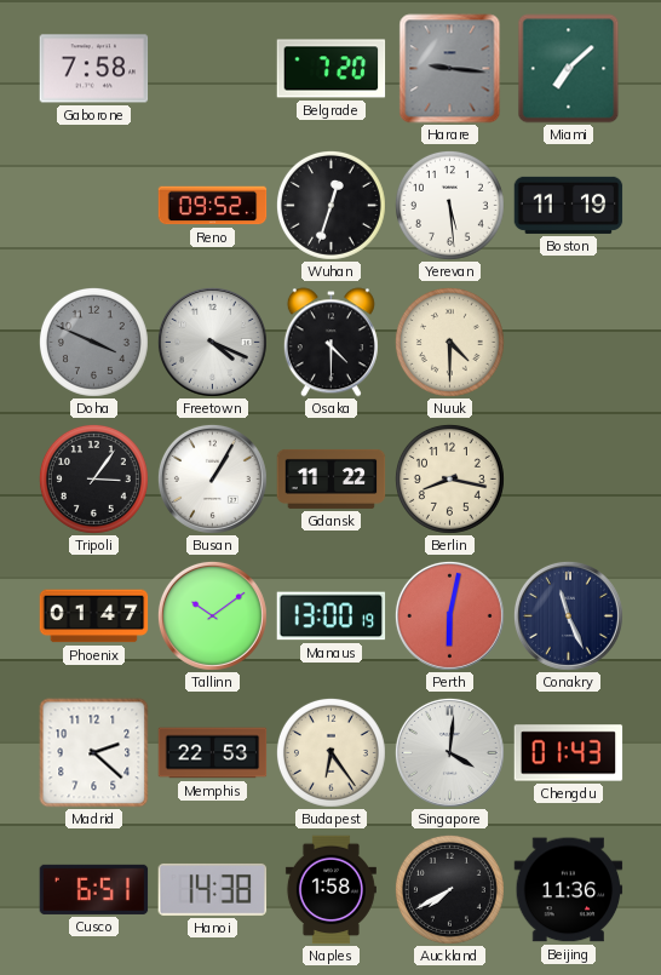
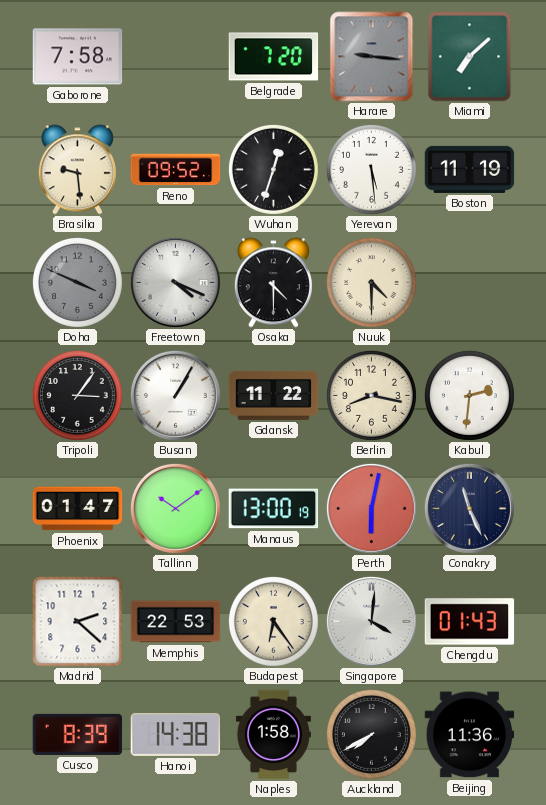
Brasilia: none -> 9:29
Kabul: none -> 2:31
Cusco: 6:51 -> 8:39
